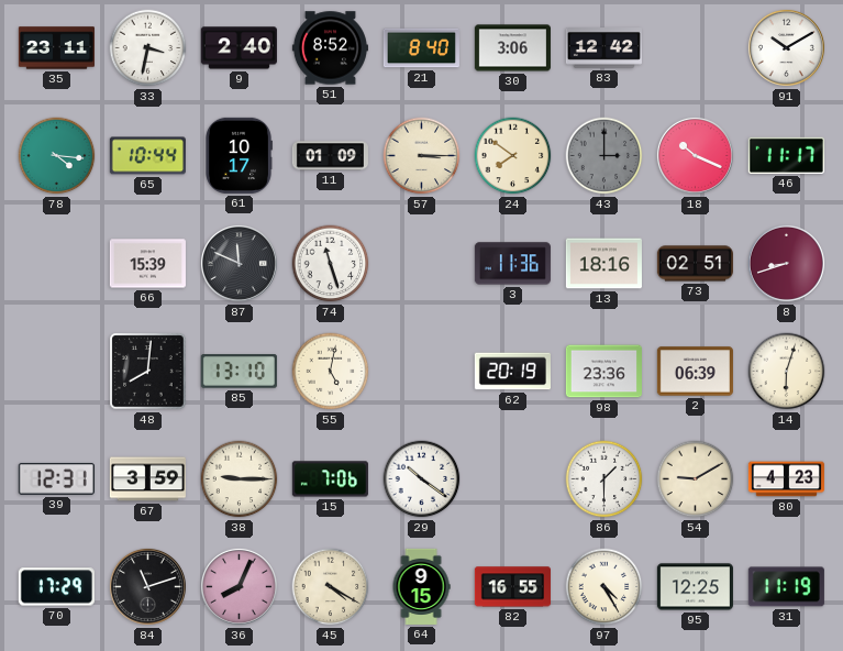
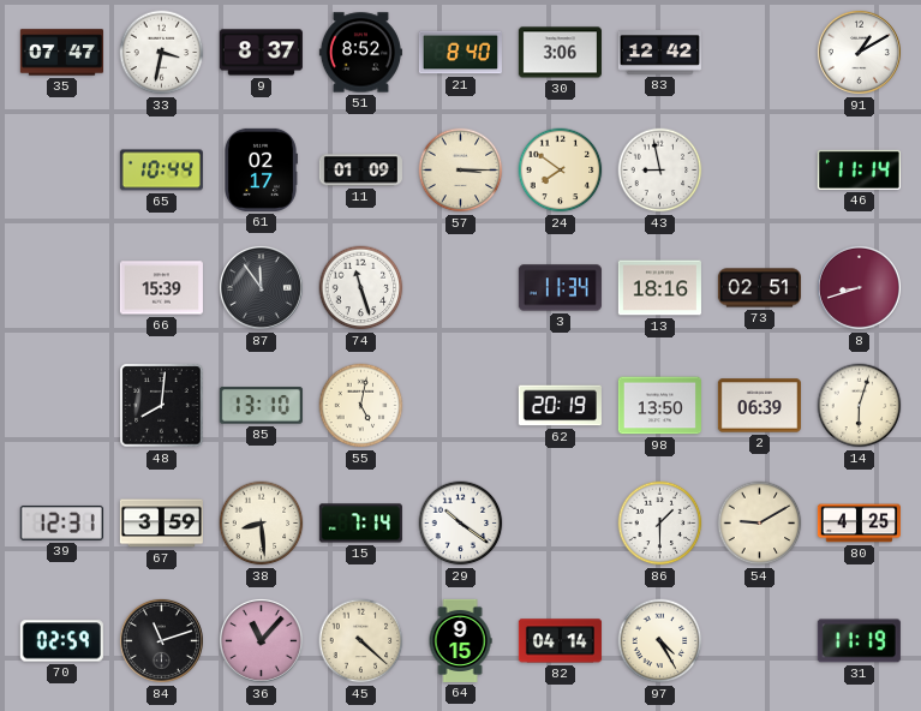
35: 23:11 -> 07:47
9: 2:40 -> 8:37
91: 10:10 -> 1:10
78: 4:16 -> none
61: 10:17 -> 02:17
43: 3:00 -> 8:58
43 dial: grey -> white
18: 10:19 -> none
46: 11:17 -> 11:14
87: 11:49 -> 11:54
3: 11:36 -> 11:34
98: 23:36 -> 13:50
38: 9:15 -> 8:29
15: 7:06 -> 7:14
80: 4:23 -> 4:25
70: 17:29 -> 02:59
36: 8:04 -> 11:07
45: 4:20 -> 4:22
82: 16:55 -> 04:14
95: 12:25 -> none
